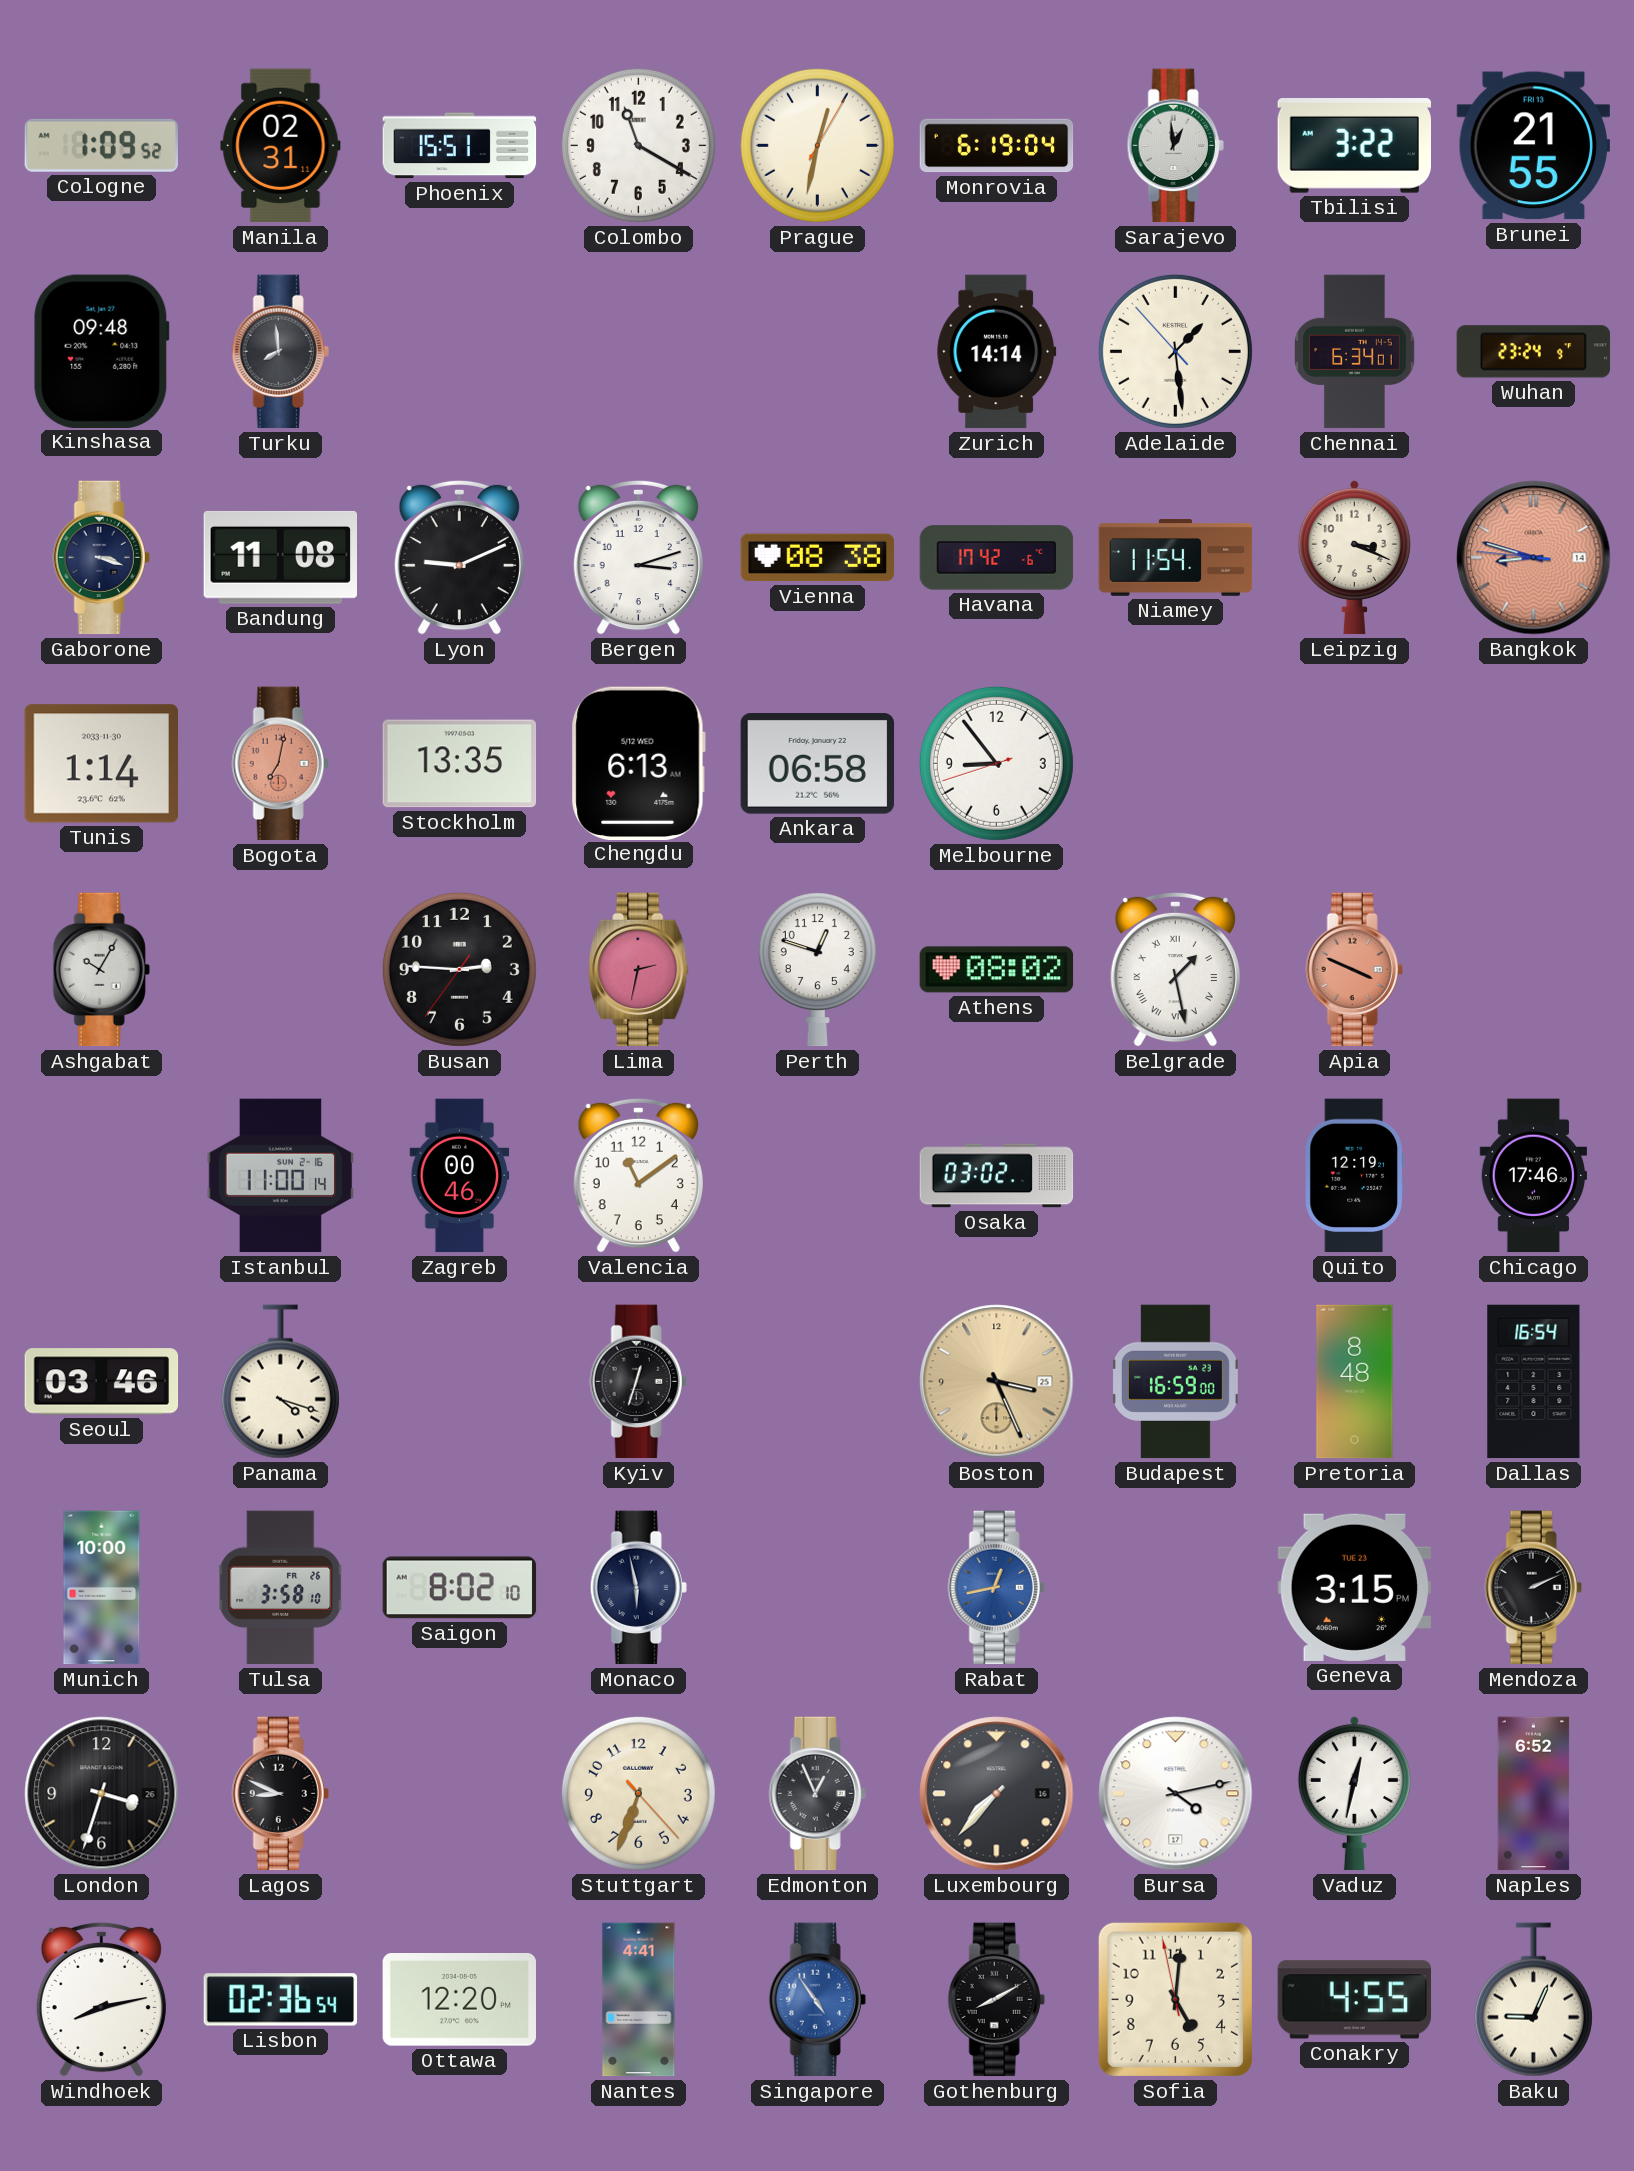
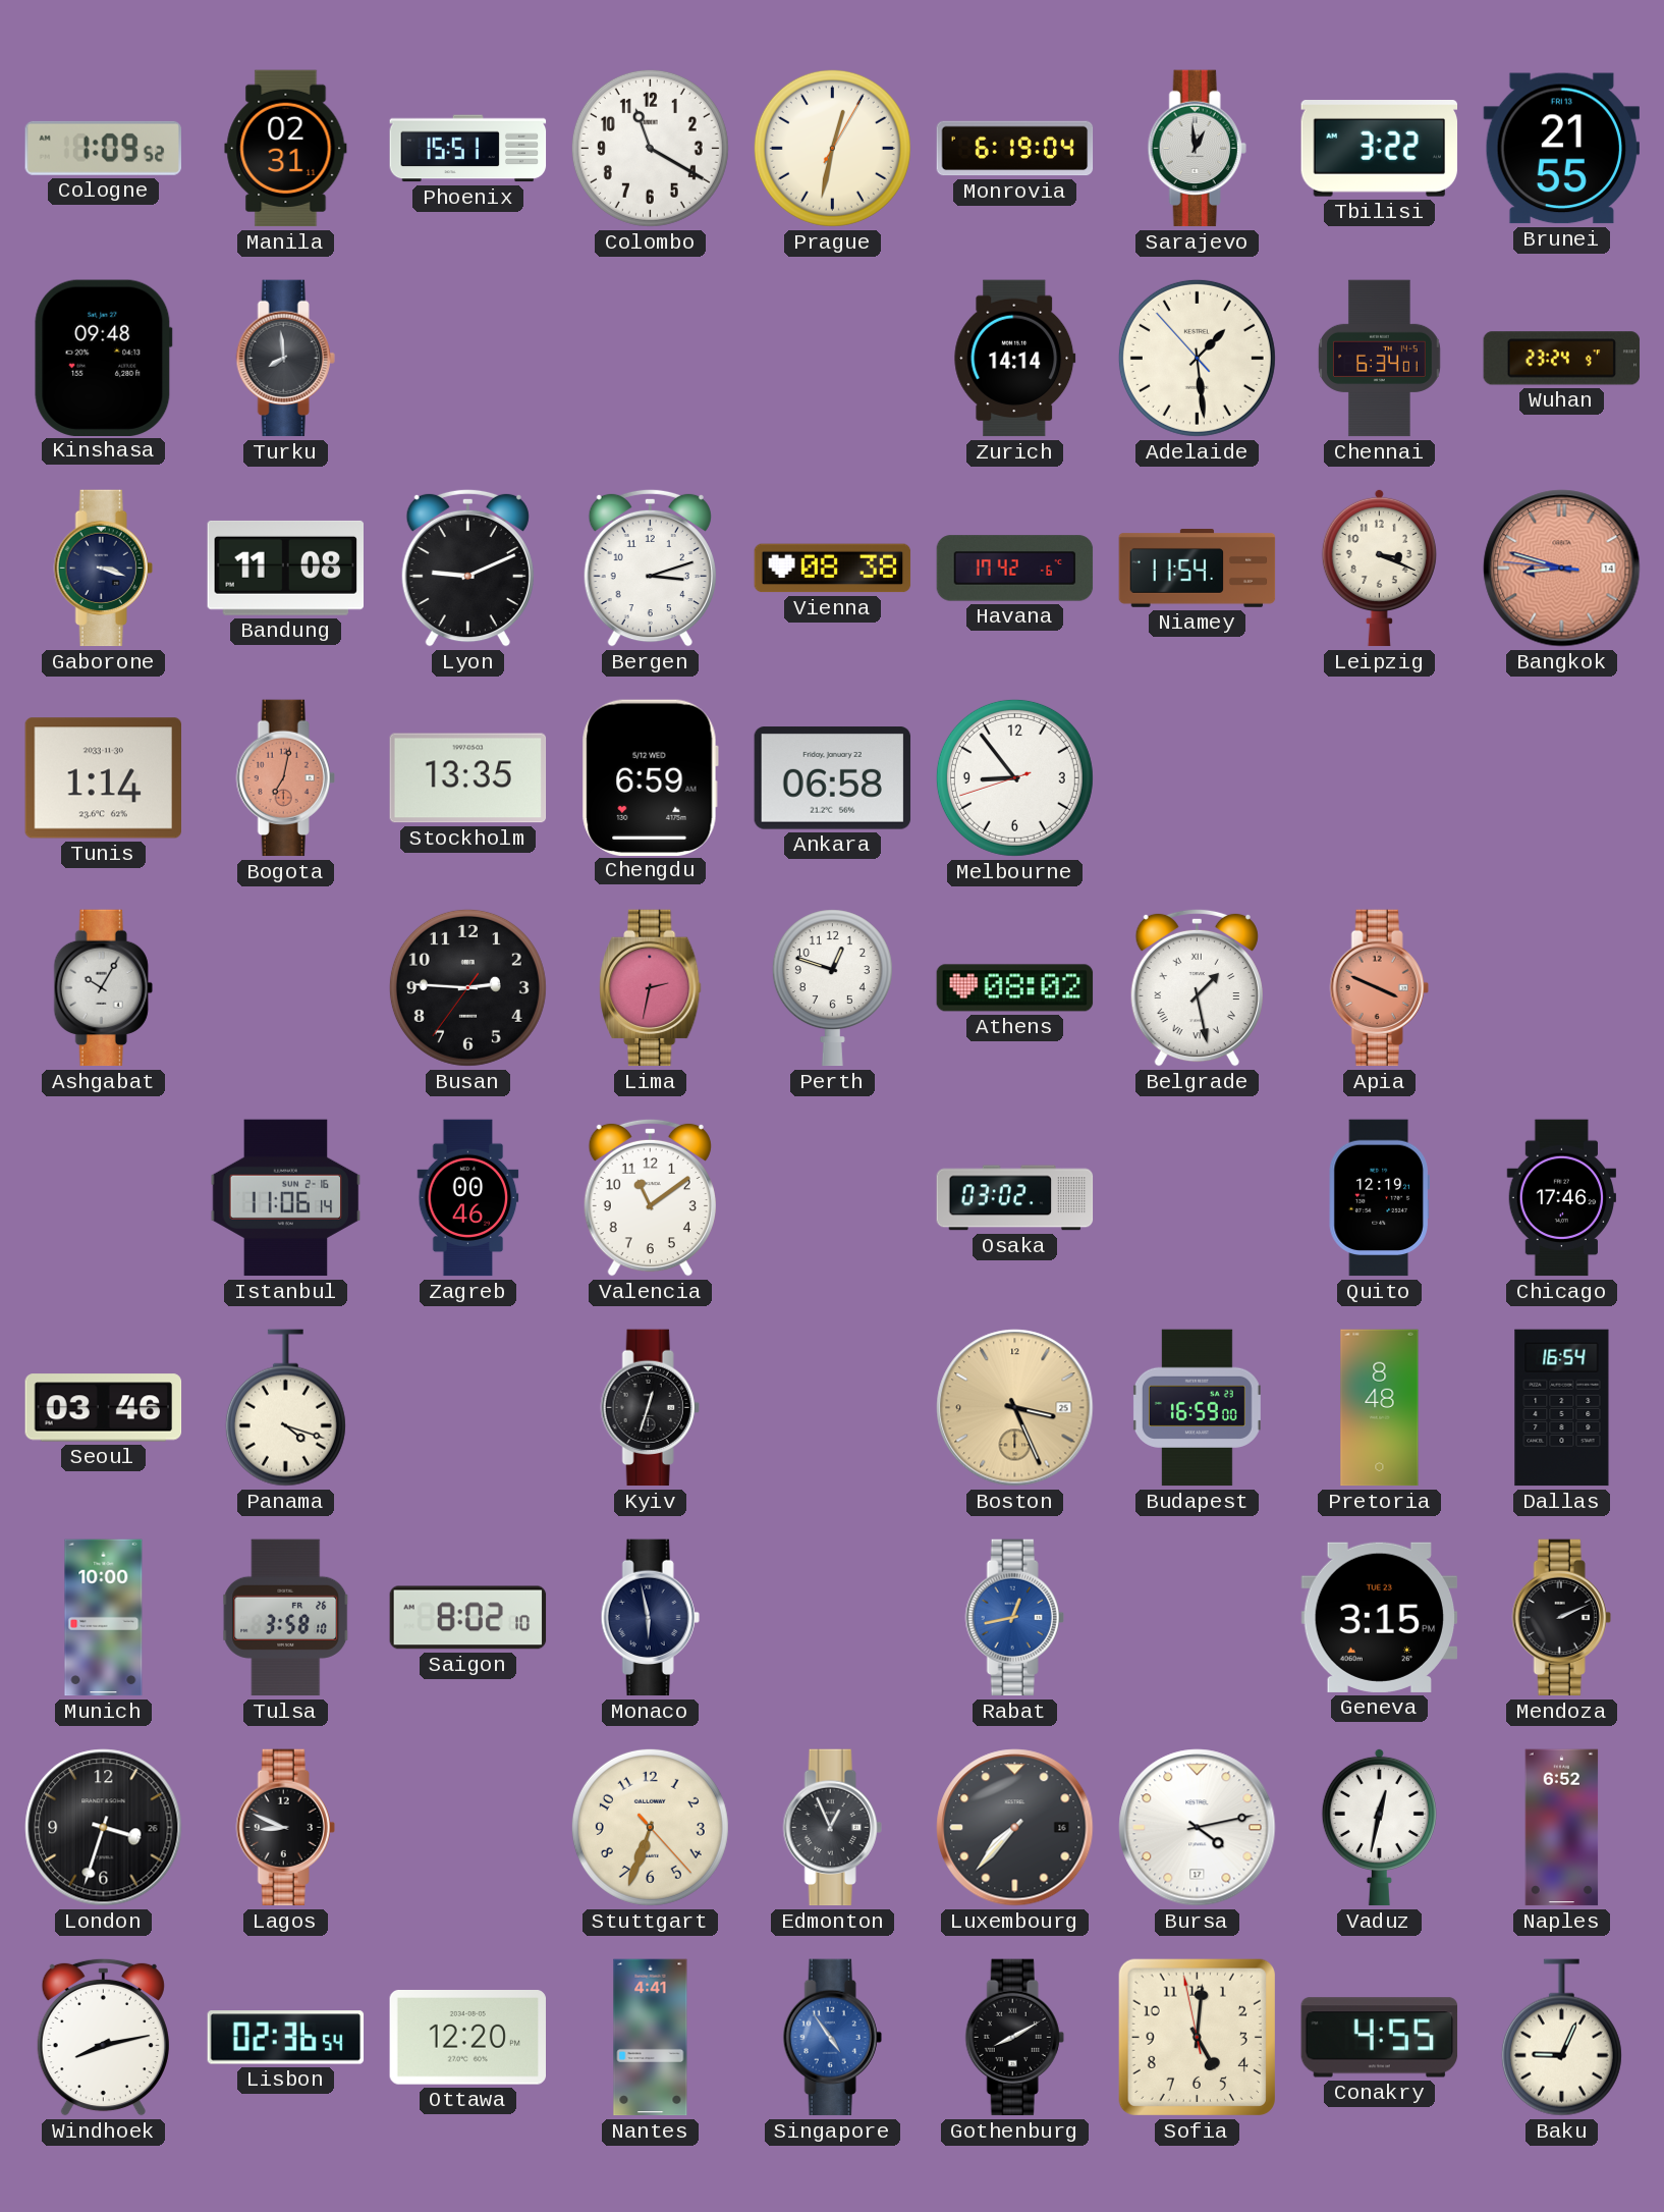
Chengdu: 6:13 -> 6:59
Istanbul: 11:00 -> 11:06
